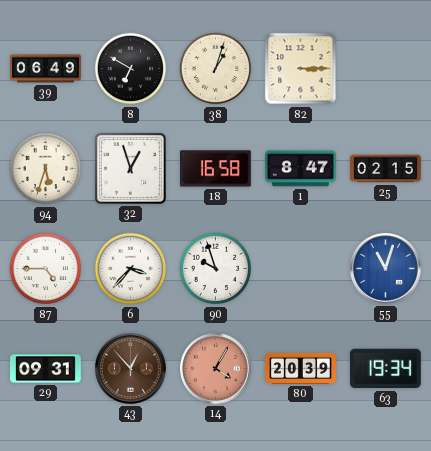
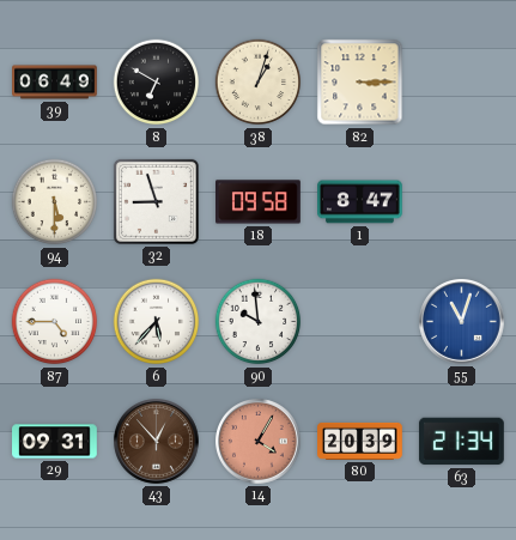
94: 5:33 -> 5:30
32: 12:57 -> 8:57
18: 16:58 -> 09:58
25: 02:15 -> none
6: 3:37 -> 5:37
90: 9:57 -> 9:59
63: 19:34 -> 21:34
